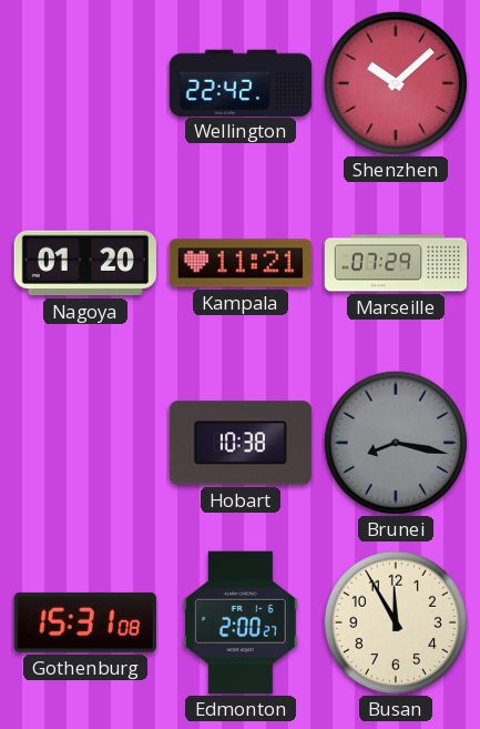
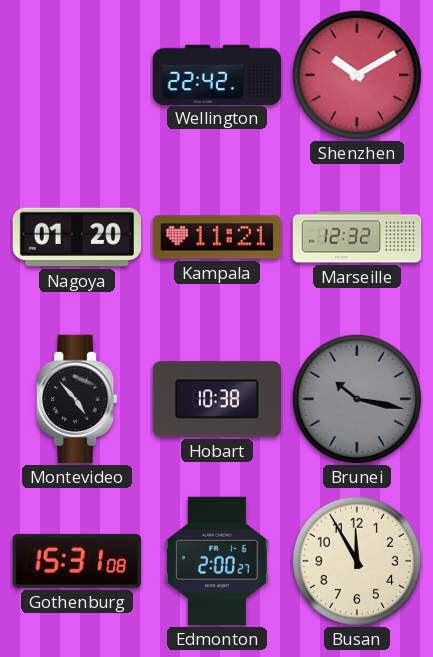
Shenzhen: 10:08 -> 10:10
Marseille: 07:29 -> 12:32
Montevideo: none -> 4:53
Brunei: 8:17 -> 10:17
